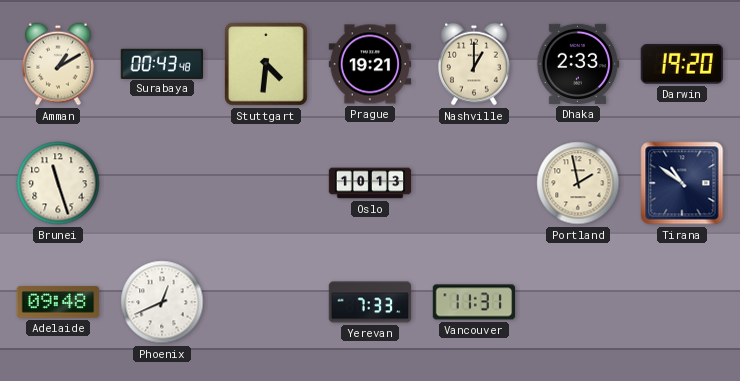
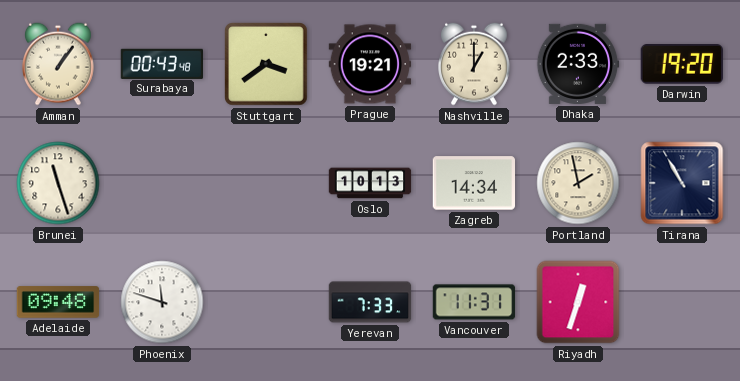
Amman: 1:10 -> 1:06
Stuttgart: 4:31 -> 3:39
Zagreb: none -> 14:34
Tirana: 10:51 -> 10:55
Phoenix: 12:41 -> 11:48
Riyadh: none -> 12:33
